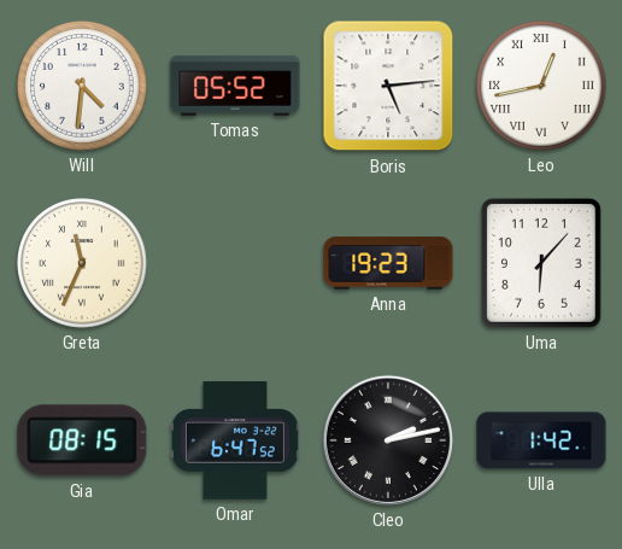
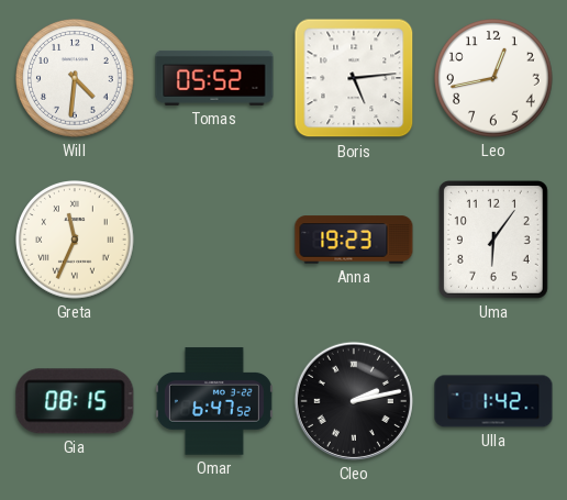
Leo numerals: Roman -> Arabic
Uma: 6:07 -> 6:06
